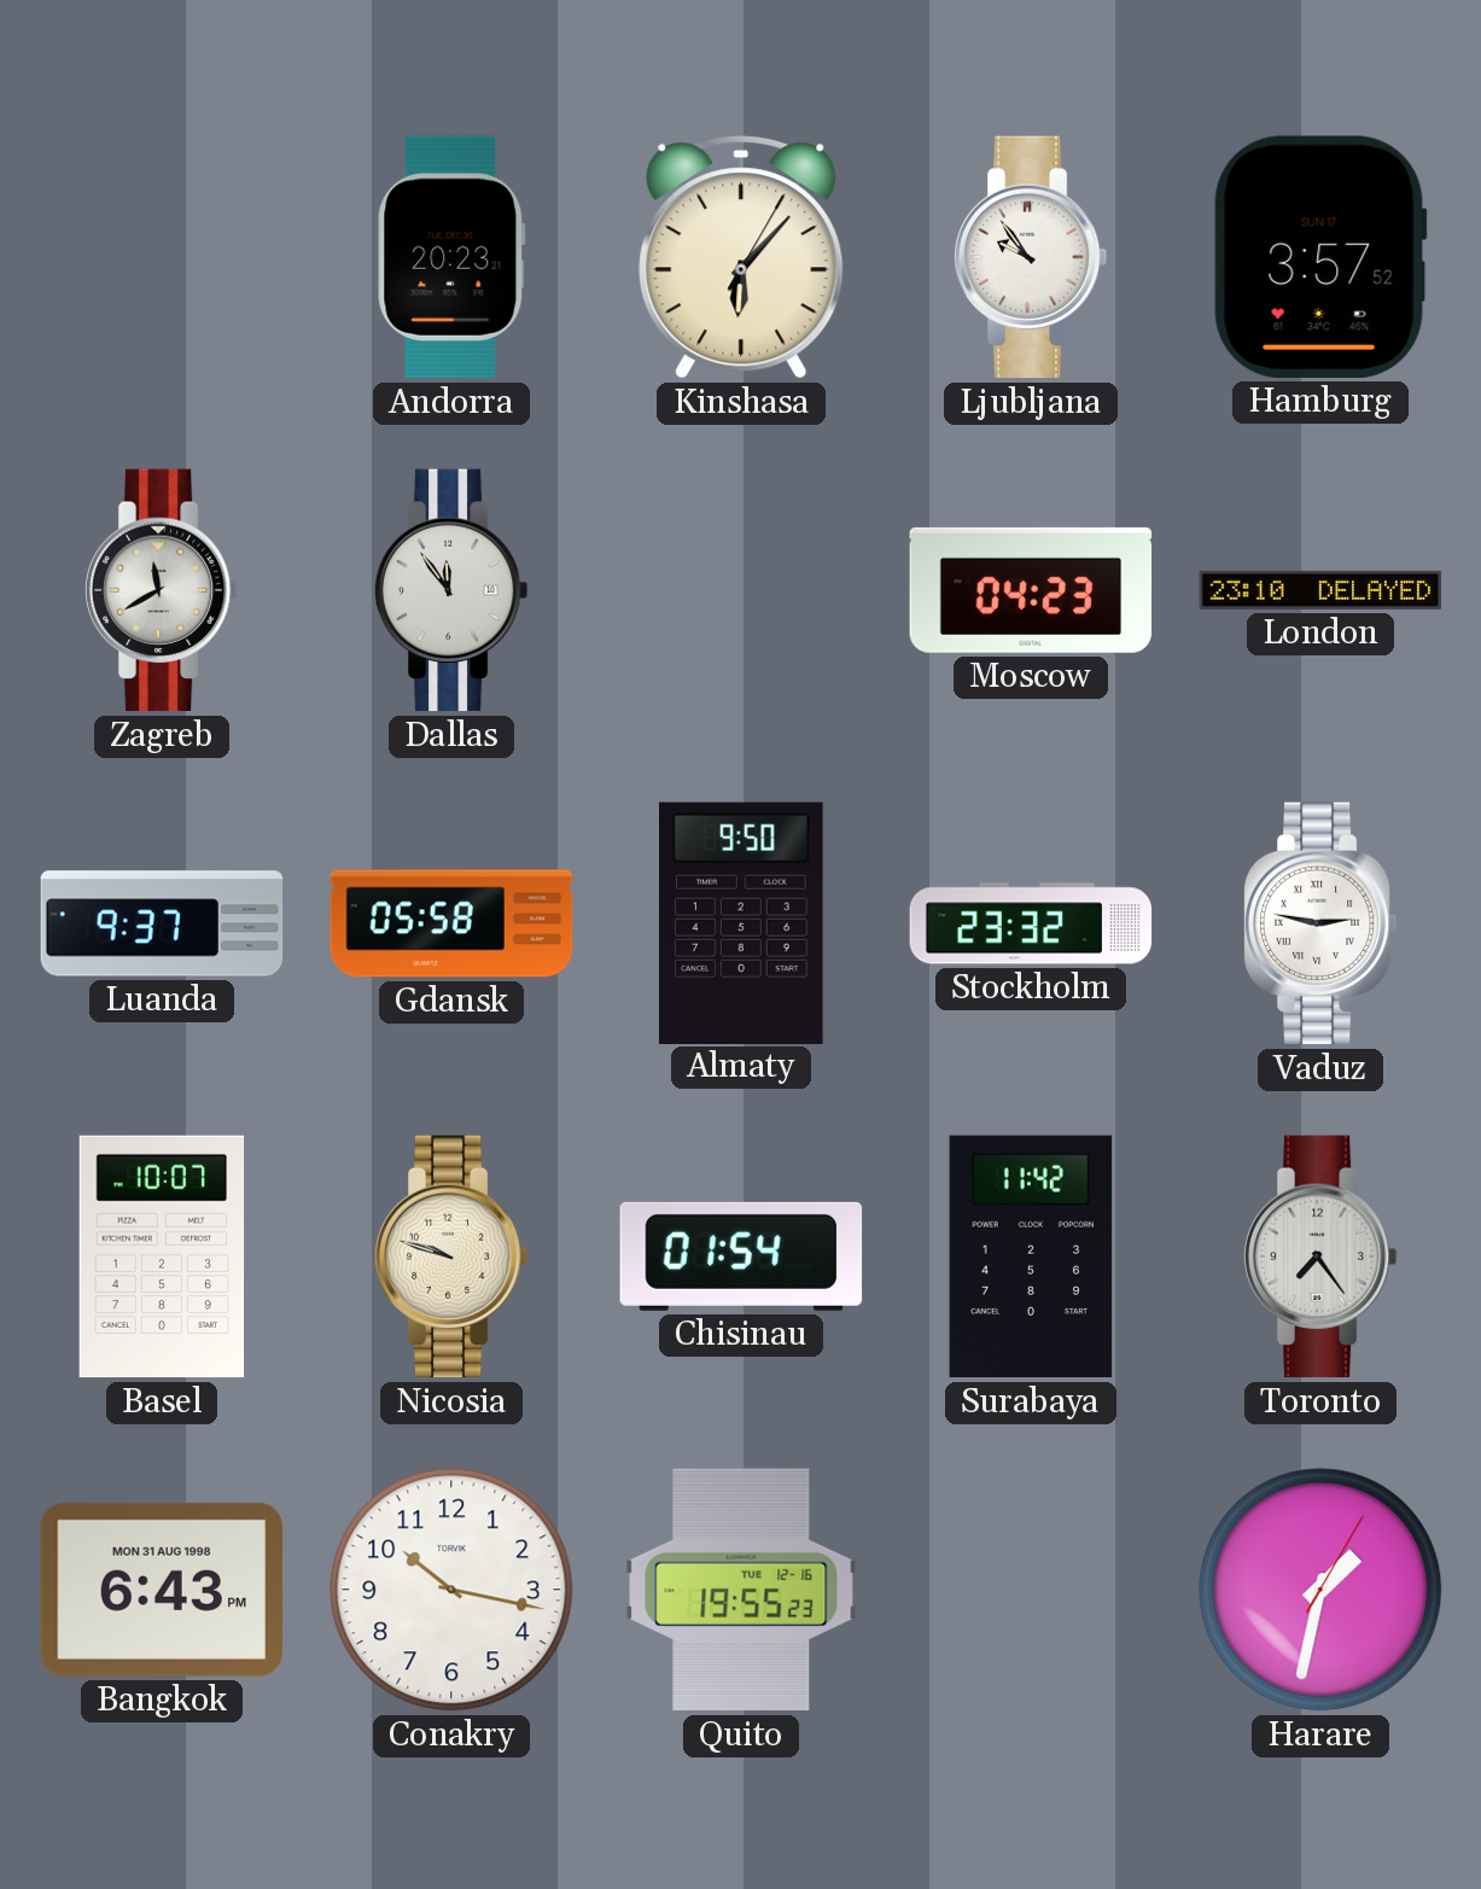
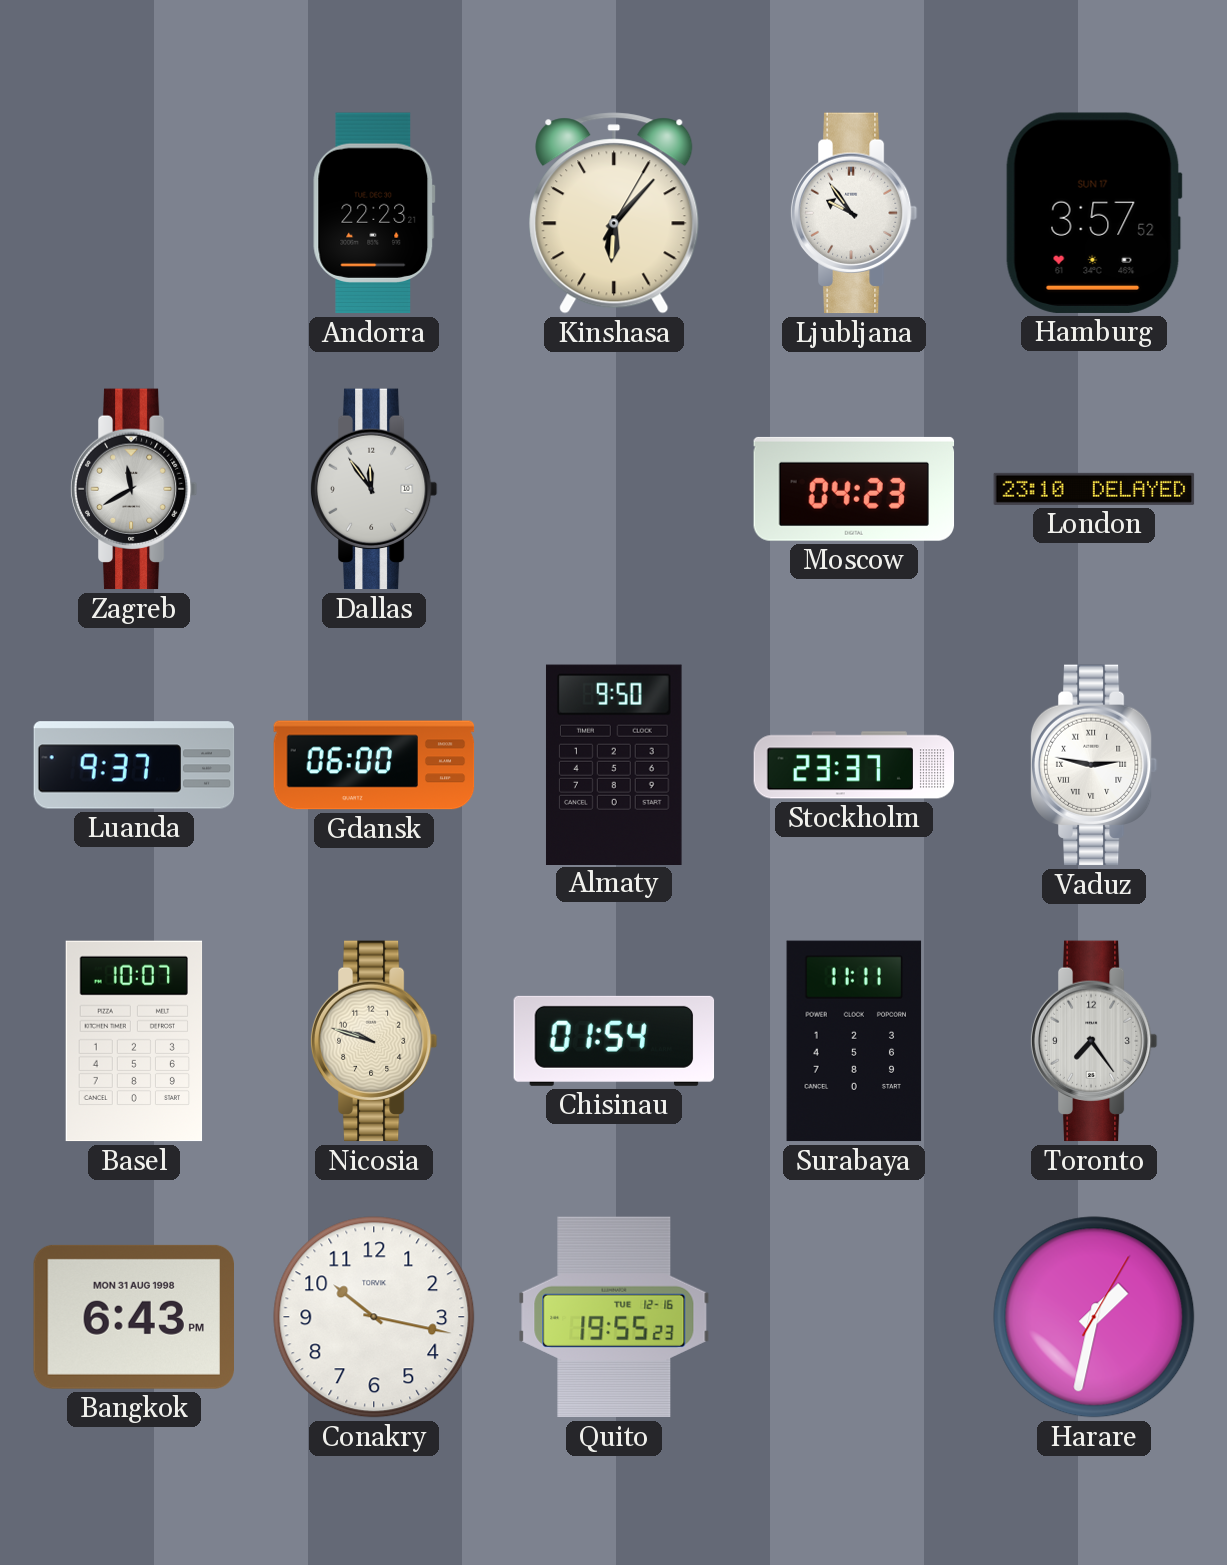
Andorra: 20:23 -> 22:23
Gdansk: 05:58 -> 06:00
Stockholm: 23:32 -> 23:37
Surabaya: 11:42 -> 11:11
